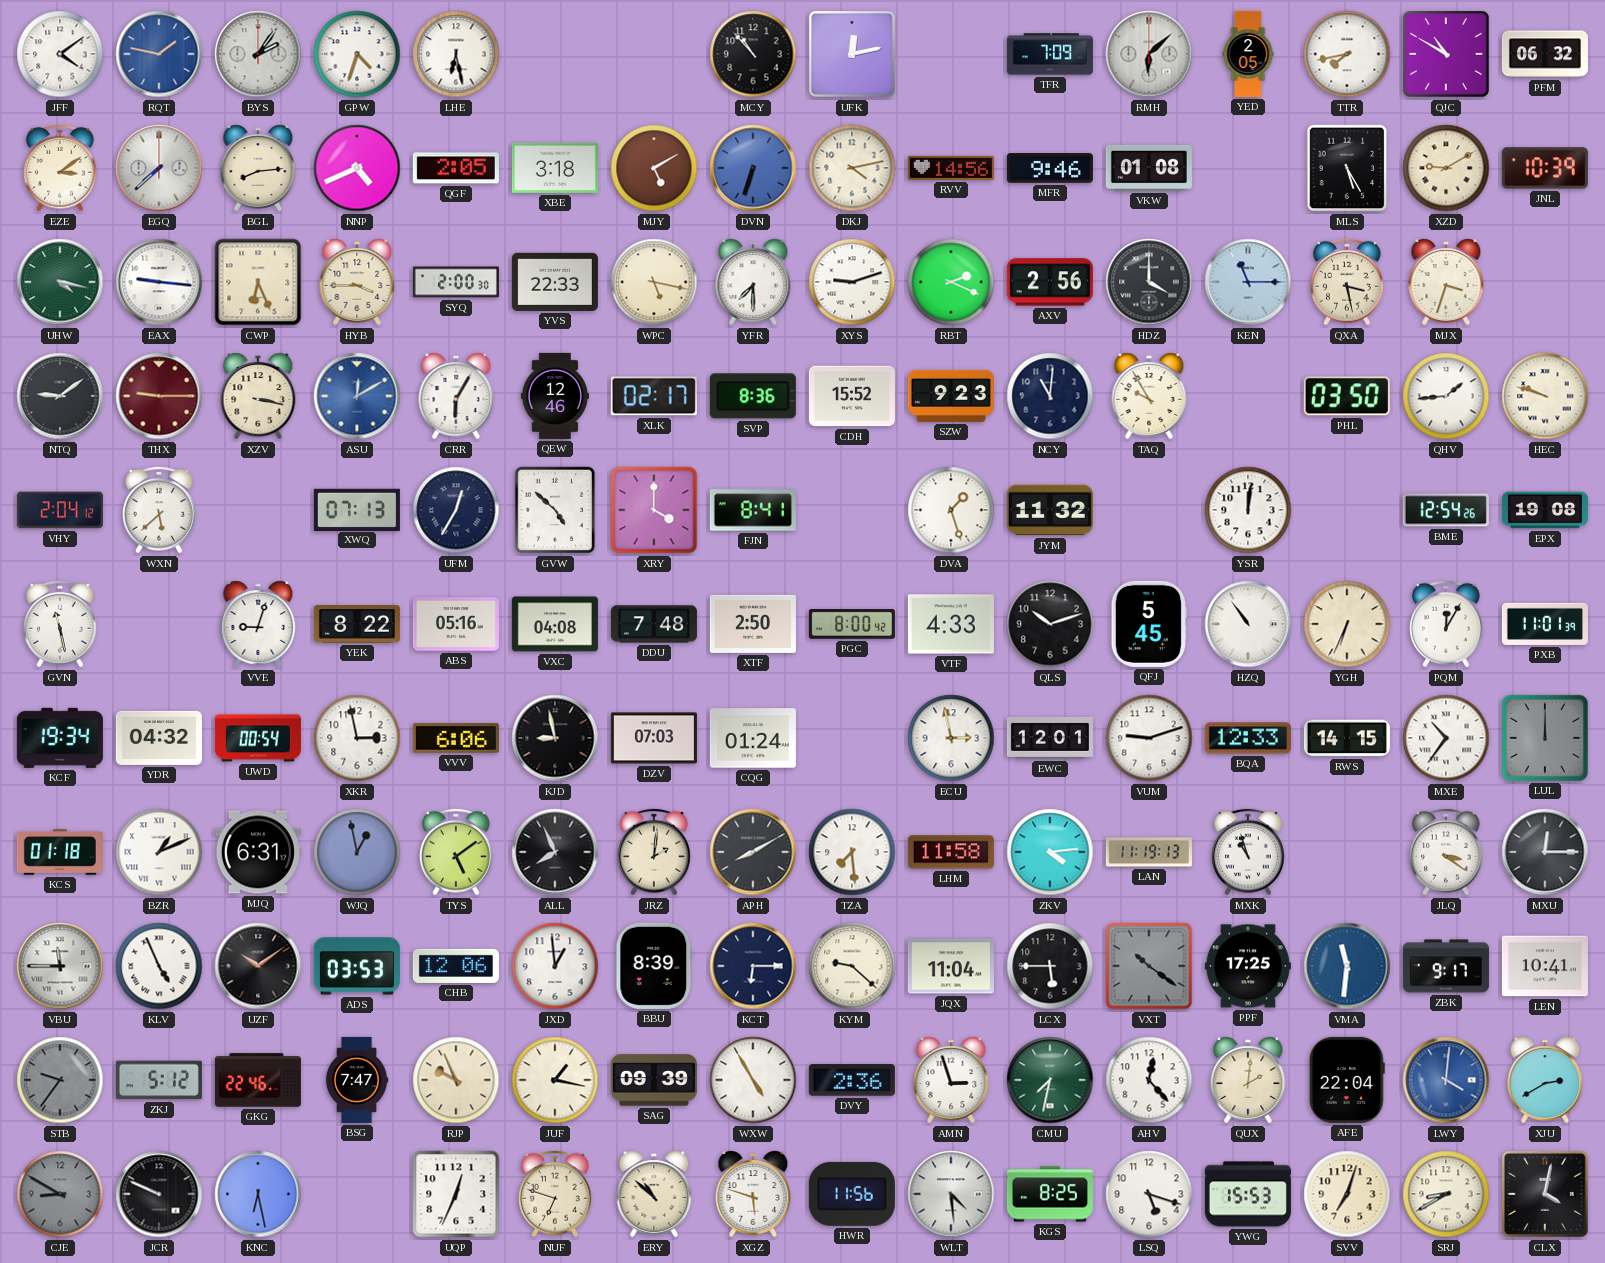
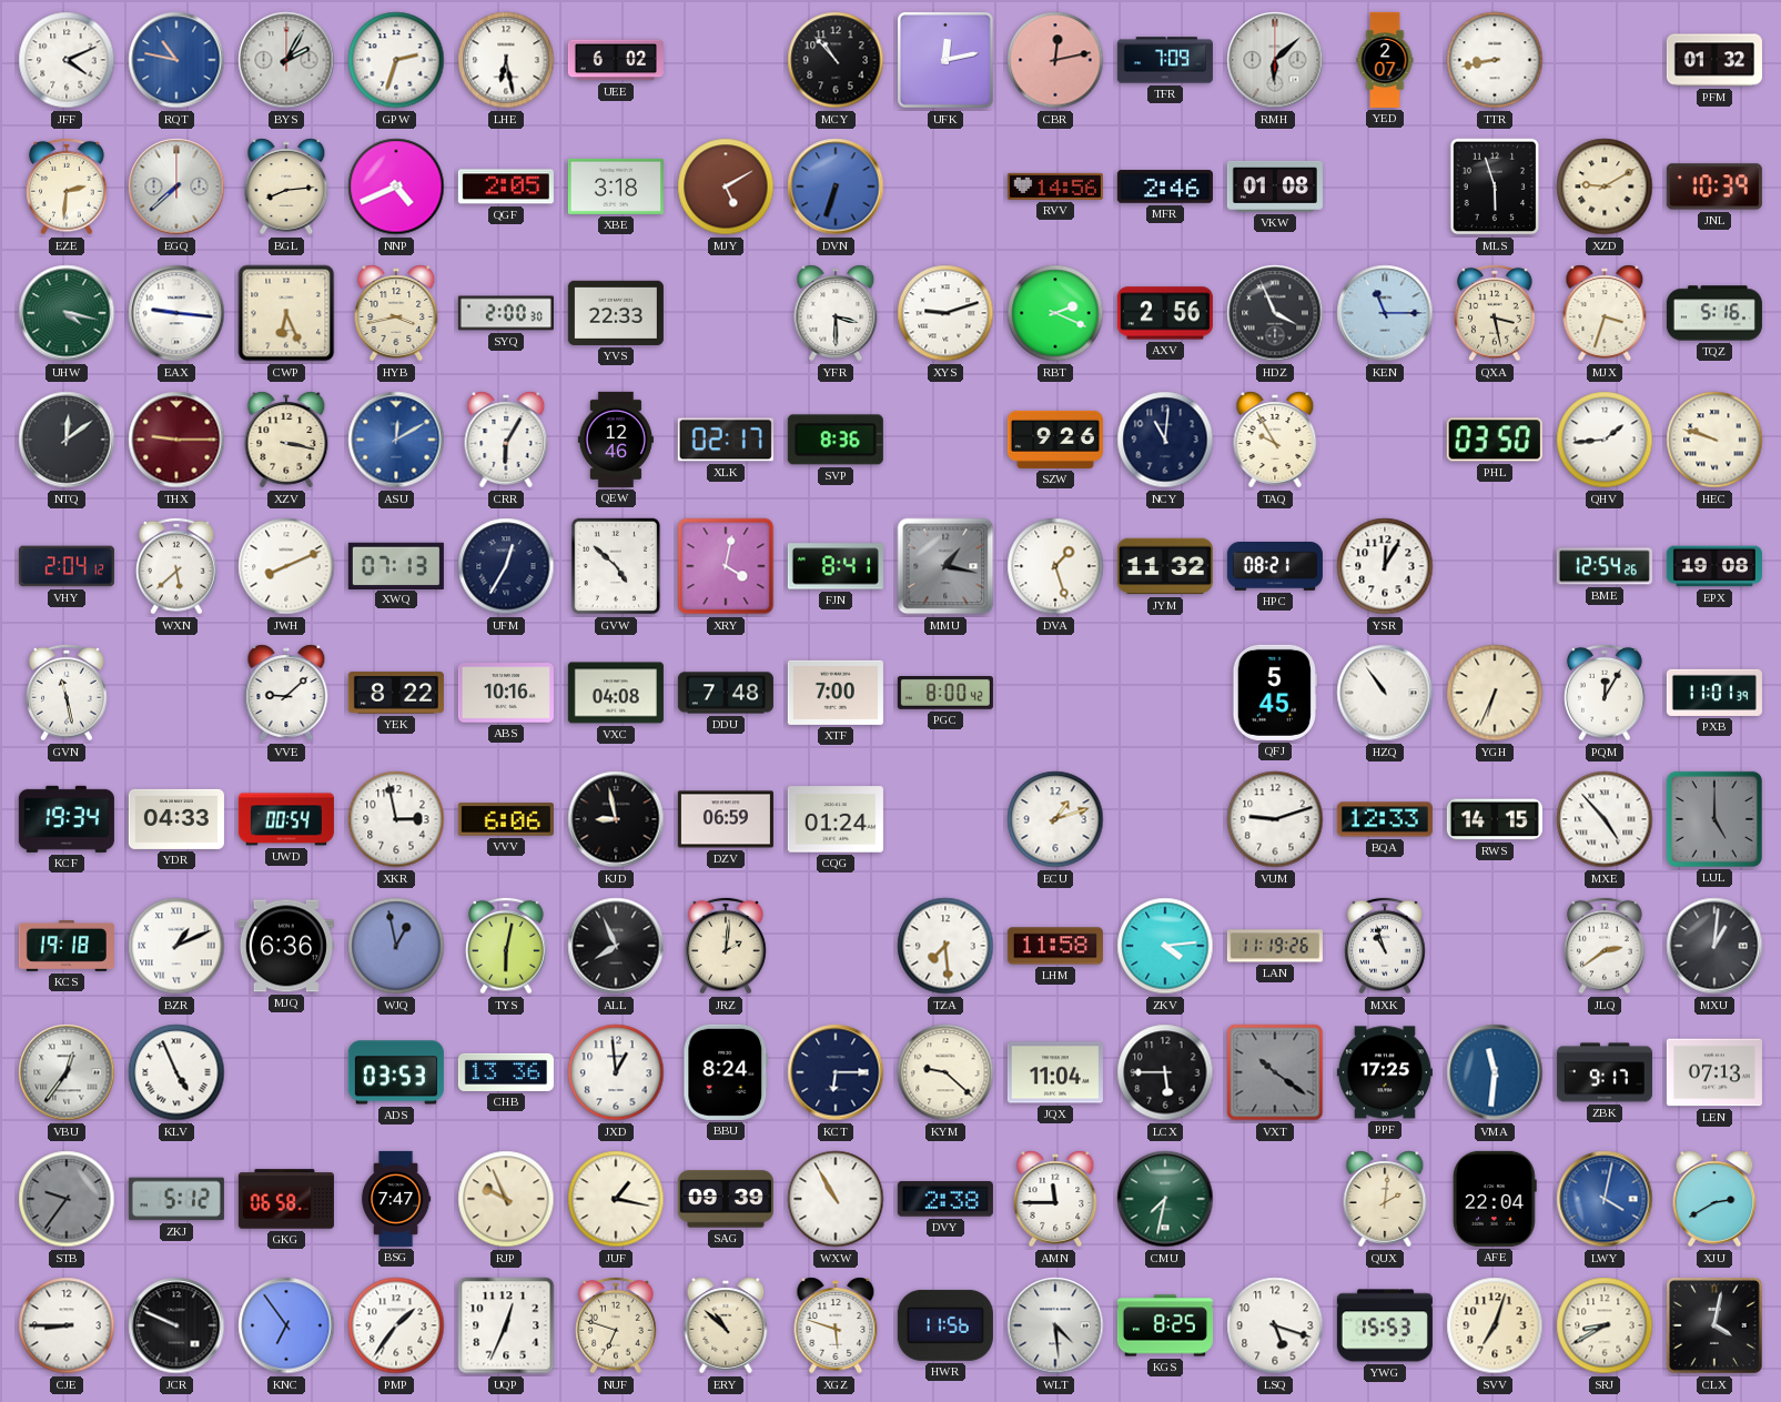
JFF: 4:09 -> 4:11
RQT: 1:47 -> 10:47
BYS: 2:06 -> 2:05
GPW: 4:33 -> 2:33
UEE: none -> 6:02
CBR: none -> 12:13
YED: 2:05 -> 2:07
TTR: 7:43 -> 8:43
QJC: 10:50 -> none
PFM: 06:32 -> 01:32
EZE: 3:09 -> 2:31
DKJ: 4:13 -> none
MFR: 9:46 -> 2:46
MLS: 5:25 -> 5:57
HYB: 3:45 -> 3:43
WPC: 5:17 -> none
YFR: 7:30 -> 3:30
HDZ: 4:00 -> 3:56
TQZ: none -> 5:16
NTQ: 9:09 -> 12:09
CDH: 15:52 -> none
SZW: 9:23 -> 9:26
JWH: none -> 8:11
XRY: 4:00 -> 4:02
MMU: none -> 1:17
HPC: none -> 08:21
YSR: 12:01 -> 12:05
VVE: 9:03 -> 9:08
ABS: 05:16 -> 10:16
XTF: 2:50 -> 7:00
VTF: 4:33 -> none
QLS: 10:12 -> none
YDR: 04:32 -> 04:33
DZV: 07:03 -> 06:59
ECU: 2:58 -> 1:12
EWC: 12:01 -> none
MXE: 10:36 -> 4:53
LUL: 12:00 -> 5:00
KCS: 01:18 -> 19:18
MJQ: 6:31 -> 6:36
TYS: 5:09 -> 6:02
APH: 8:10 -> none
LAN: 11:19:13 -> 11:19:26
JLQ: 3:21 -> 2:39
MXU: 12:15 -> 1:01
VBU: 11:45 -> 12:36
UZF: 10:09 -> none
CHB: 12:06 -> 13:36
BBU: 8:39 -> 8:24
LEN: 10:41 -> 07:13
GKG: 22:46 -> 06:58
WXW: 4:55 -> 10:55
DVY: 2:36 -> 2:38
AMN: 2:57 -> 11:45
AHV: 12:23 -> none
LWY: 4:01 -> 4:02
CJE: 8:50 -> 8:45
CJE dial: grey -> white
KNC: 6:28 -> 6:54
PMP: none -> 1:36
